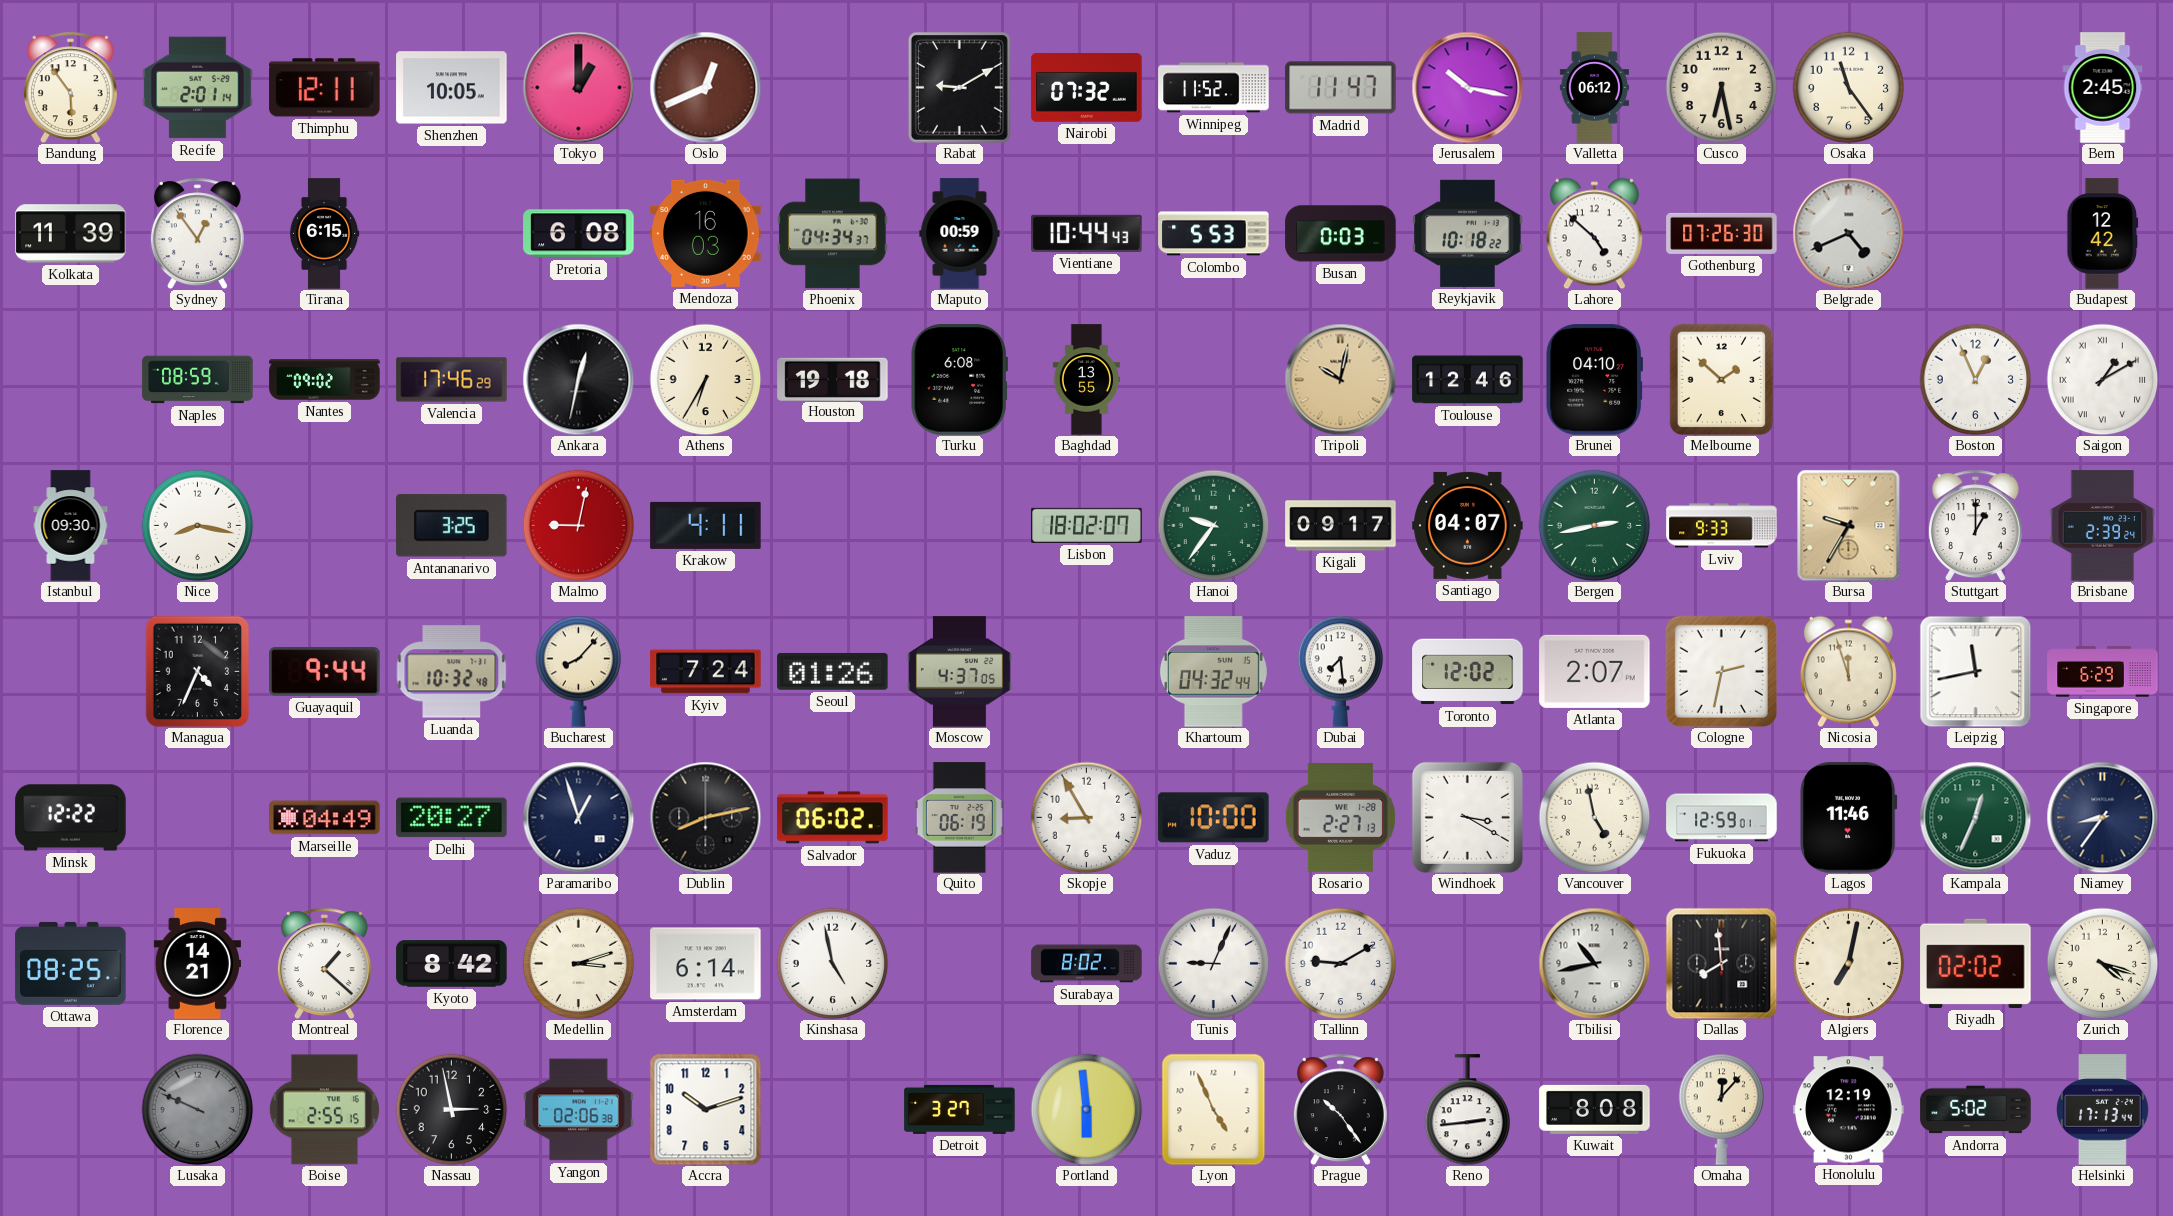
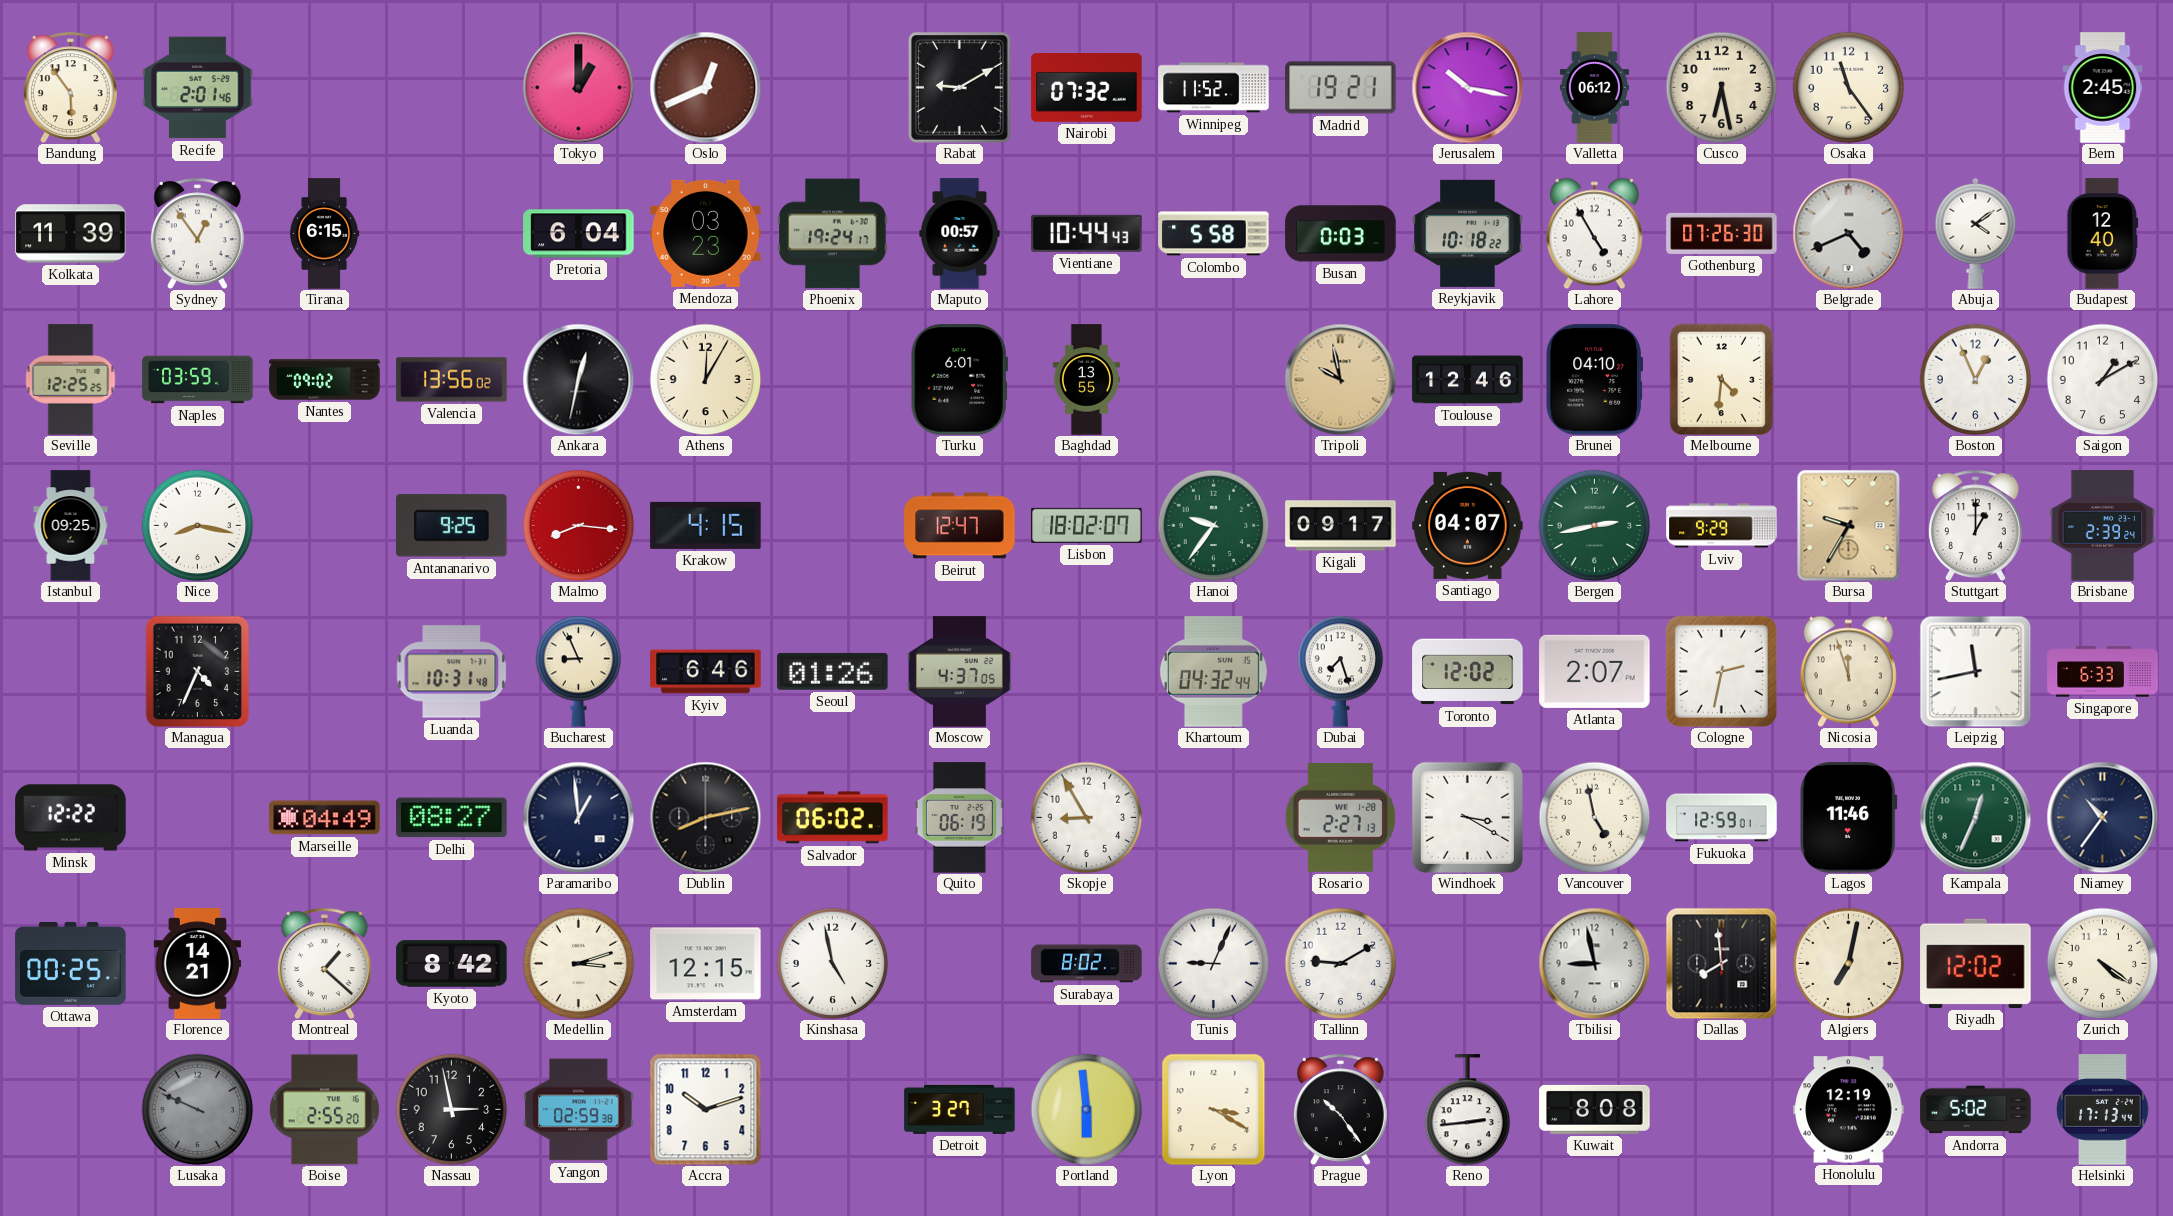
Recife: 2:01:14 -> 2:01:46
Thimphu: 12:11 -> none
Shenzhen: 10:05 -> none
Madrid: 11:47 -> 19:21
Pretoria: 6:08 -> 6:04
Mendoza: 16:03 -> 03:23
Phoenix: 04:34 -> 19:24
Maputo: 00:59 -> 00:57
Colombo: 5:53 -> 5:58
Lahore: 4:52 -> 4:55
Abuja: none -> 4:09
Budapest: 12:42 -> 12:40
Seville: none -> 12:25
Naples: 08:59 -> 03:59
Valencia: 17:46 -> 13:56
Athens: 6:35 -> 12:05
Houston: 19:18 -> none
Turku: 6:08 -> 6:01
Tripoli: 10:02 -> 9:58
Melbourne: 1:52 -> 4:31
Saigon numerals: Roman -> Arabic
Istanbul: 09:30 -> 09:25
Antananarivo: 3:25 -> 9:25
Malmo: 9:02 -> 8:16
Krakow: 4:11 -> 4:15
Beirut: none -> 12:47
Lviv: 9:33 -> 9:29
Guayaquil: 9:44 -> none
Luanda: 10:32 -> 10:31
Bucharest: 8:07 -> 8:56
Kyiv: 7:24 -> 6:46
Dubai: 7:29 -> 7:27
Singapore: 6:29 -> 6:33
Delhi: 20:27 -> 08:27
Paramaribo: 12:57 -> 12:59
Vaduz: 10:00 -> none
Niamey: 8:36 -> 10:36
Ottawa: 08:25 -> 00:25
Amsterdam: 6:14 -> 12:15
Tbilisi: 10:43 -> 8:58
Riyadh: 02:02 -> 12:02
Zurich: 4:18 -> 4:21
Boise: 2:55:15 -> 2:55:20
Yangon: 02:06 -> 02:59
Lyon: 4:56 -> 3:20
Omaha: 12:07 -> none
